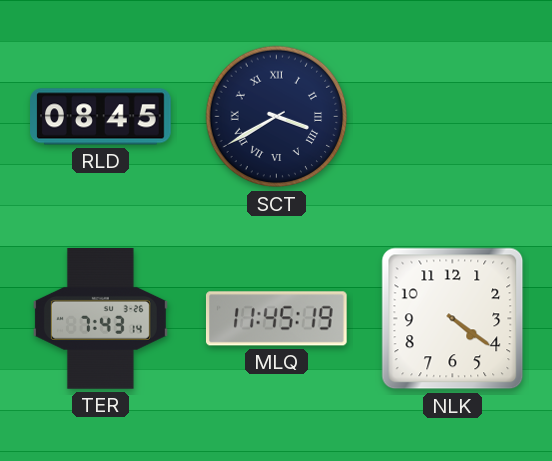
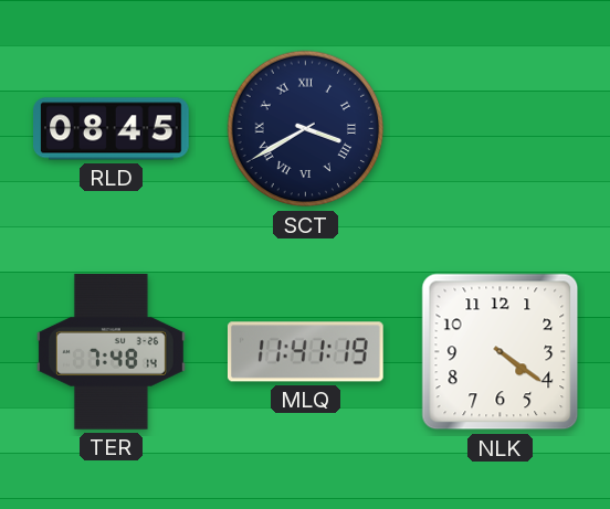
TER: 7:43 -> 7:48
MLQ: 11:45 -> 11:41
